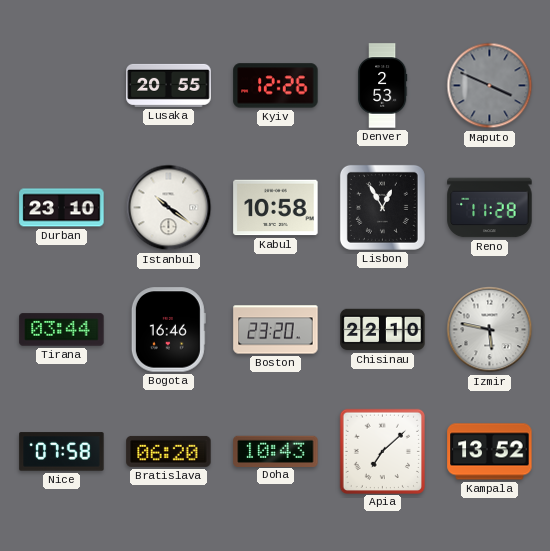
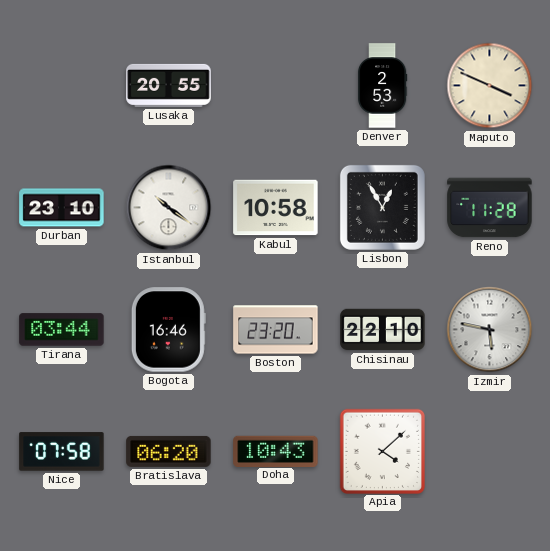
Kyiv: 12:26 -> none
Maputo dial: grey -> cream
Apia: 7:08 -> 4:08
Kampala: 13:52 -> none
